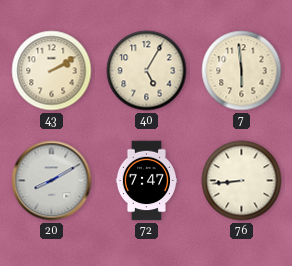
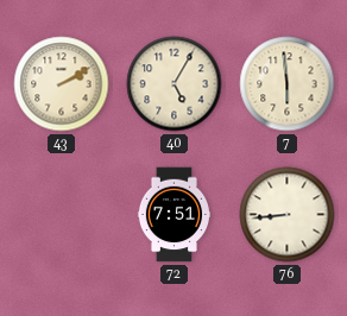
20: 8:10 -> none
72: 7:47 -> 7:51
